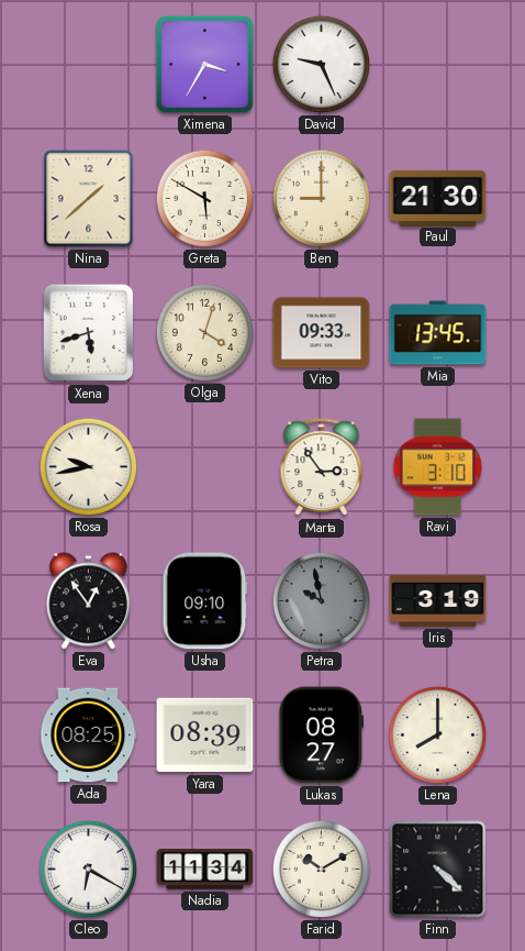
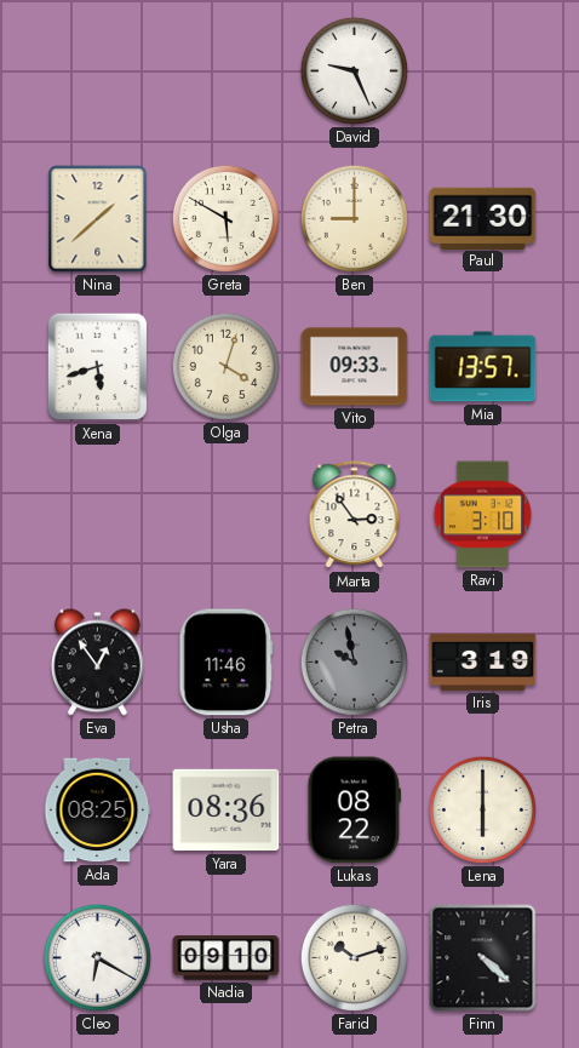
Ximena: 3:35 -> none
Mia: 13:45 -> 13:57
Rosa: 9:43 -> none
Usha: 09:10 -> 11:46
Yara: 08:39 -> 08:36
Lukas: 08:27 -> 08:22
Lena: 8:00 -> 6:00
Nadia: 11:34 -> 09:10
Farid: 10:10 -> 10:12
